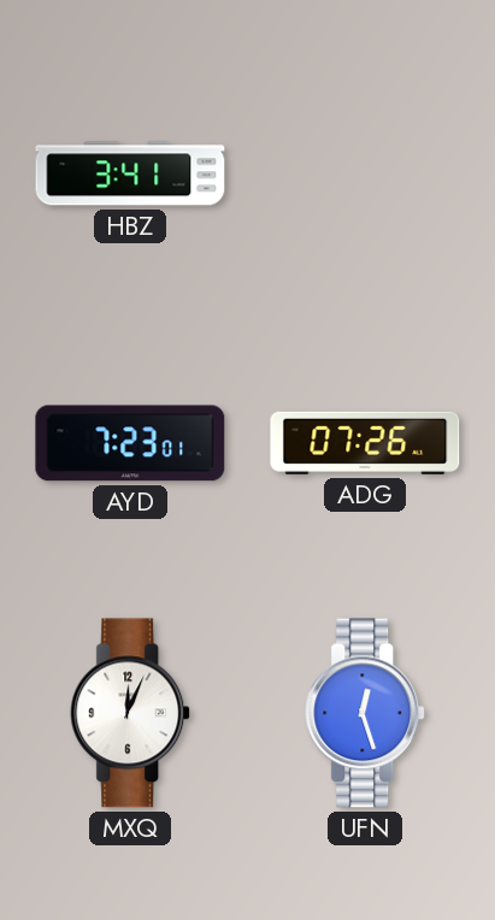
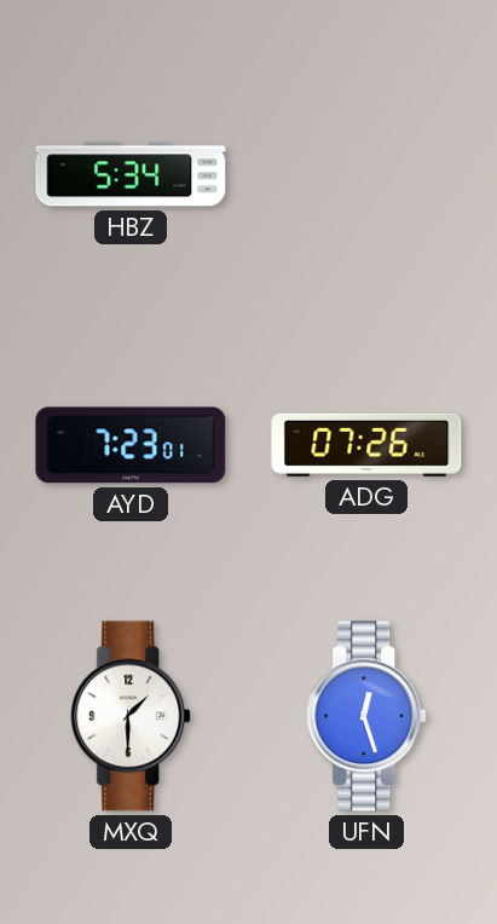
HBZ: 3:41 -> 5:34
MXQ: 12:04 -> 1:30
